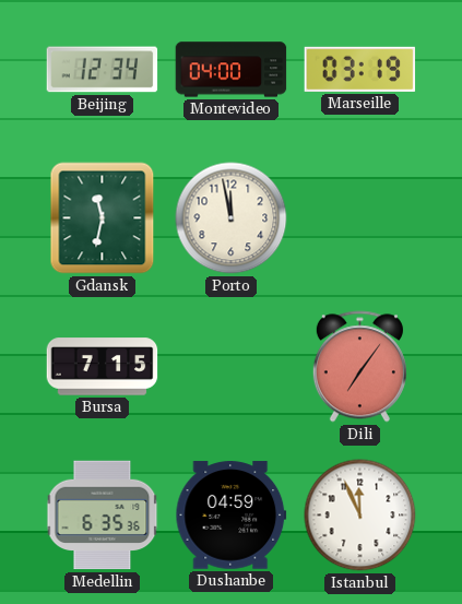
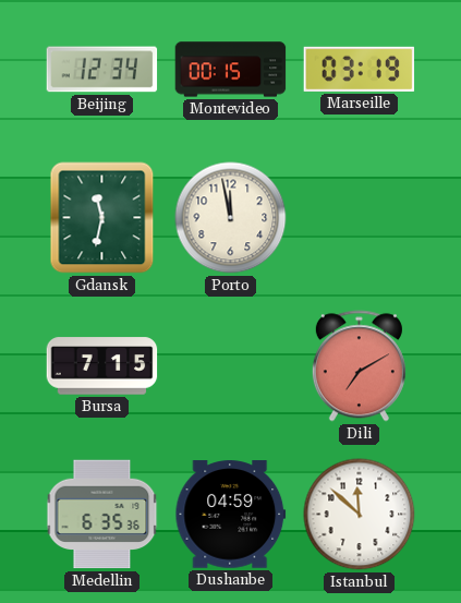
Montevideo: 04:00 -> 00:15
Dili: 7:06 -> 7:10
Istanbul: 11:56 -> 11:52
